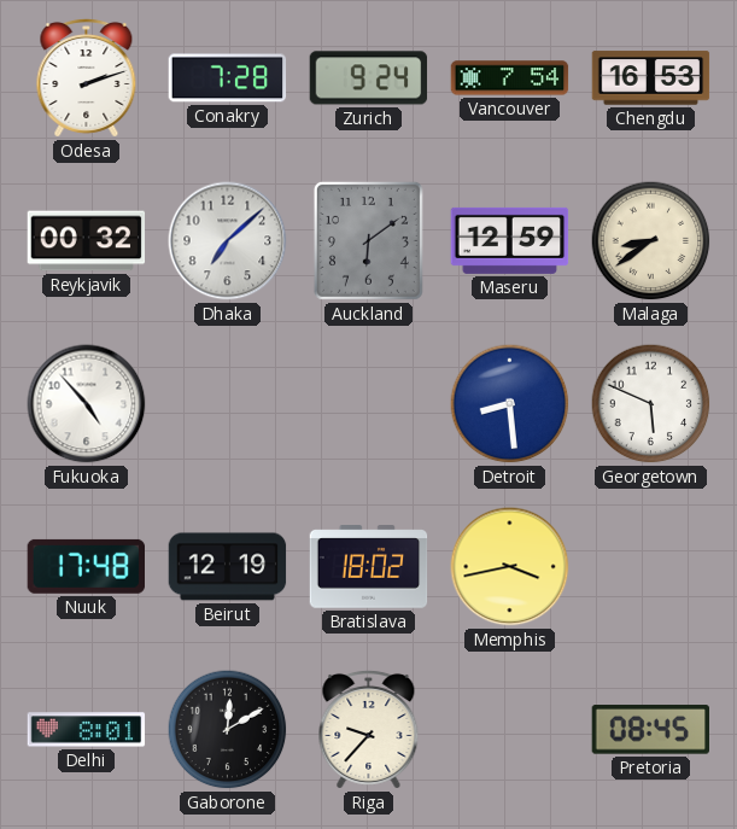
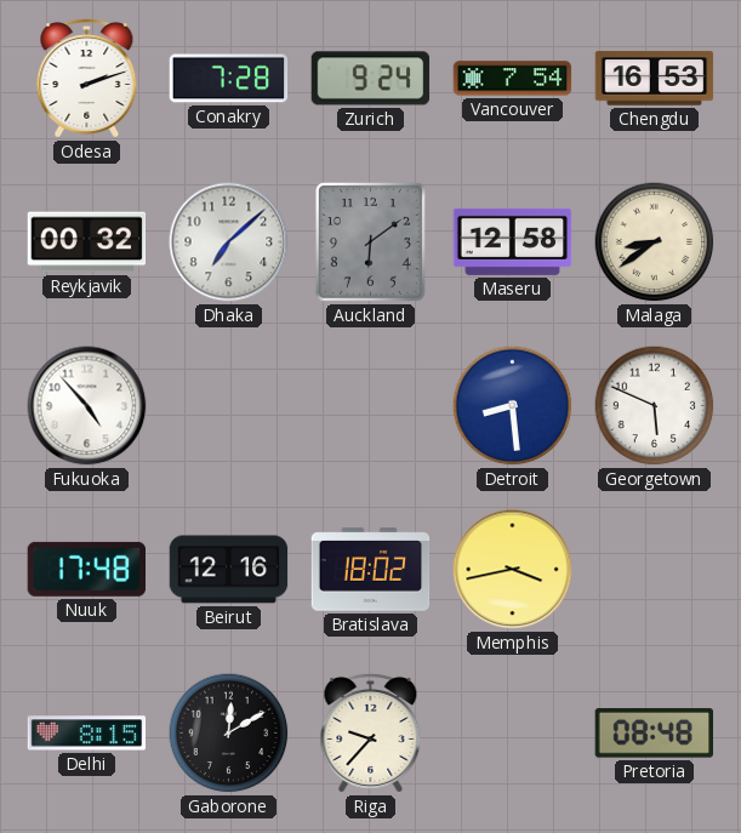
Maseru: 12:59 -> 12:58
Beirut: 12:19 -> 12:16
Delhi: 8:01 -> 8:15
Pretoria: 08:45 -> 08:48
